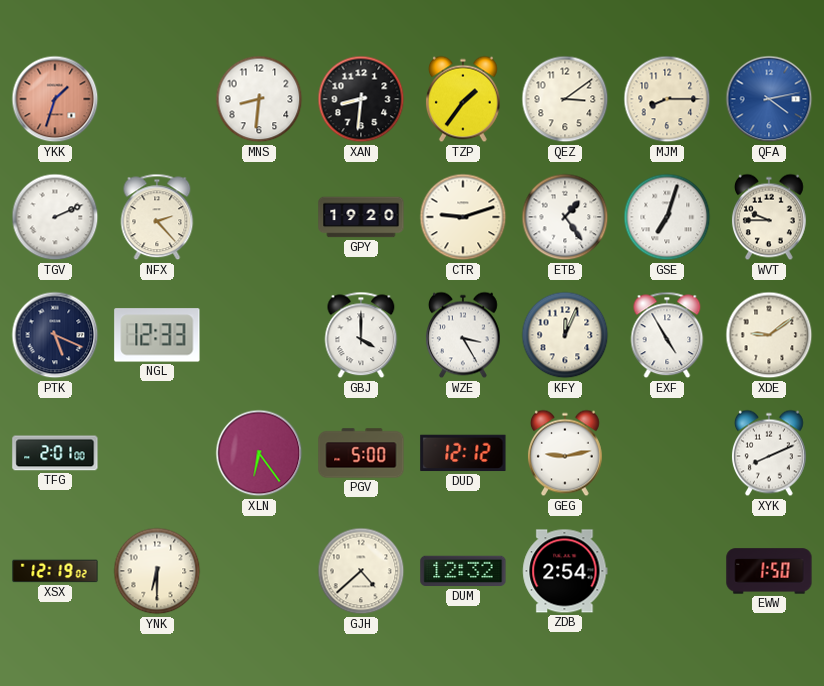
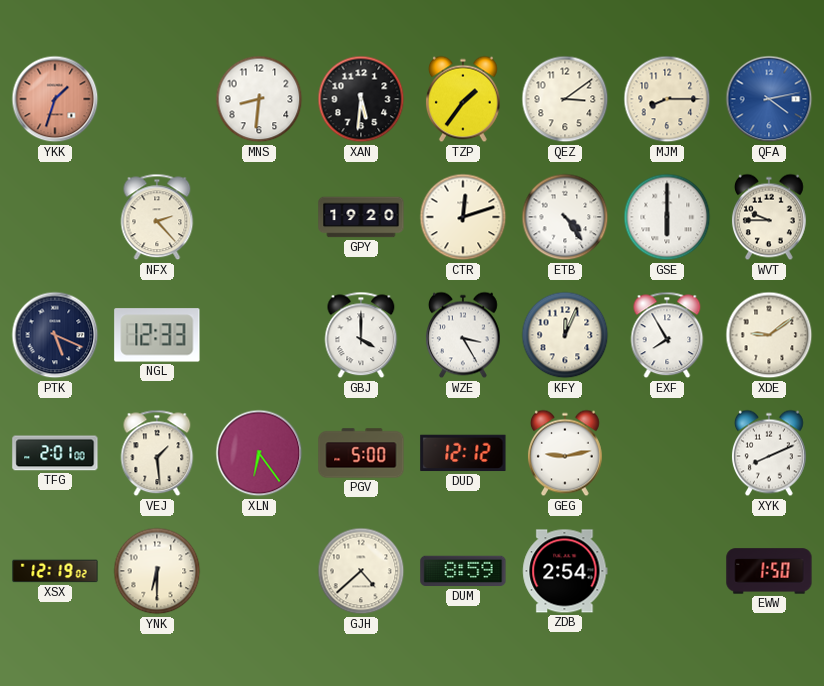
XAN: 8:31 -> 5:31
TGV: 2:11 -> none
CTR: 9:12 -> 12:12
ETB: 1:24 -> 4:24
GSE: 7:03 -> 6:00
EXF: 4:55 -> 7:55
VEJ: none -> 1:29
DUM: 12:32 -> 8:59
